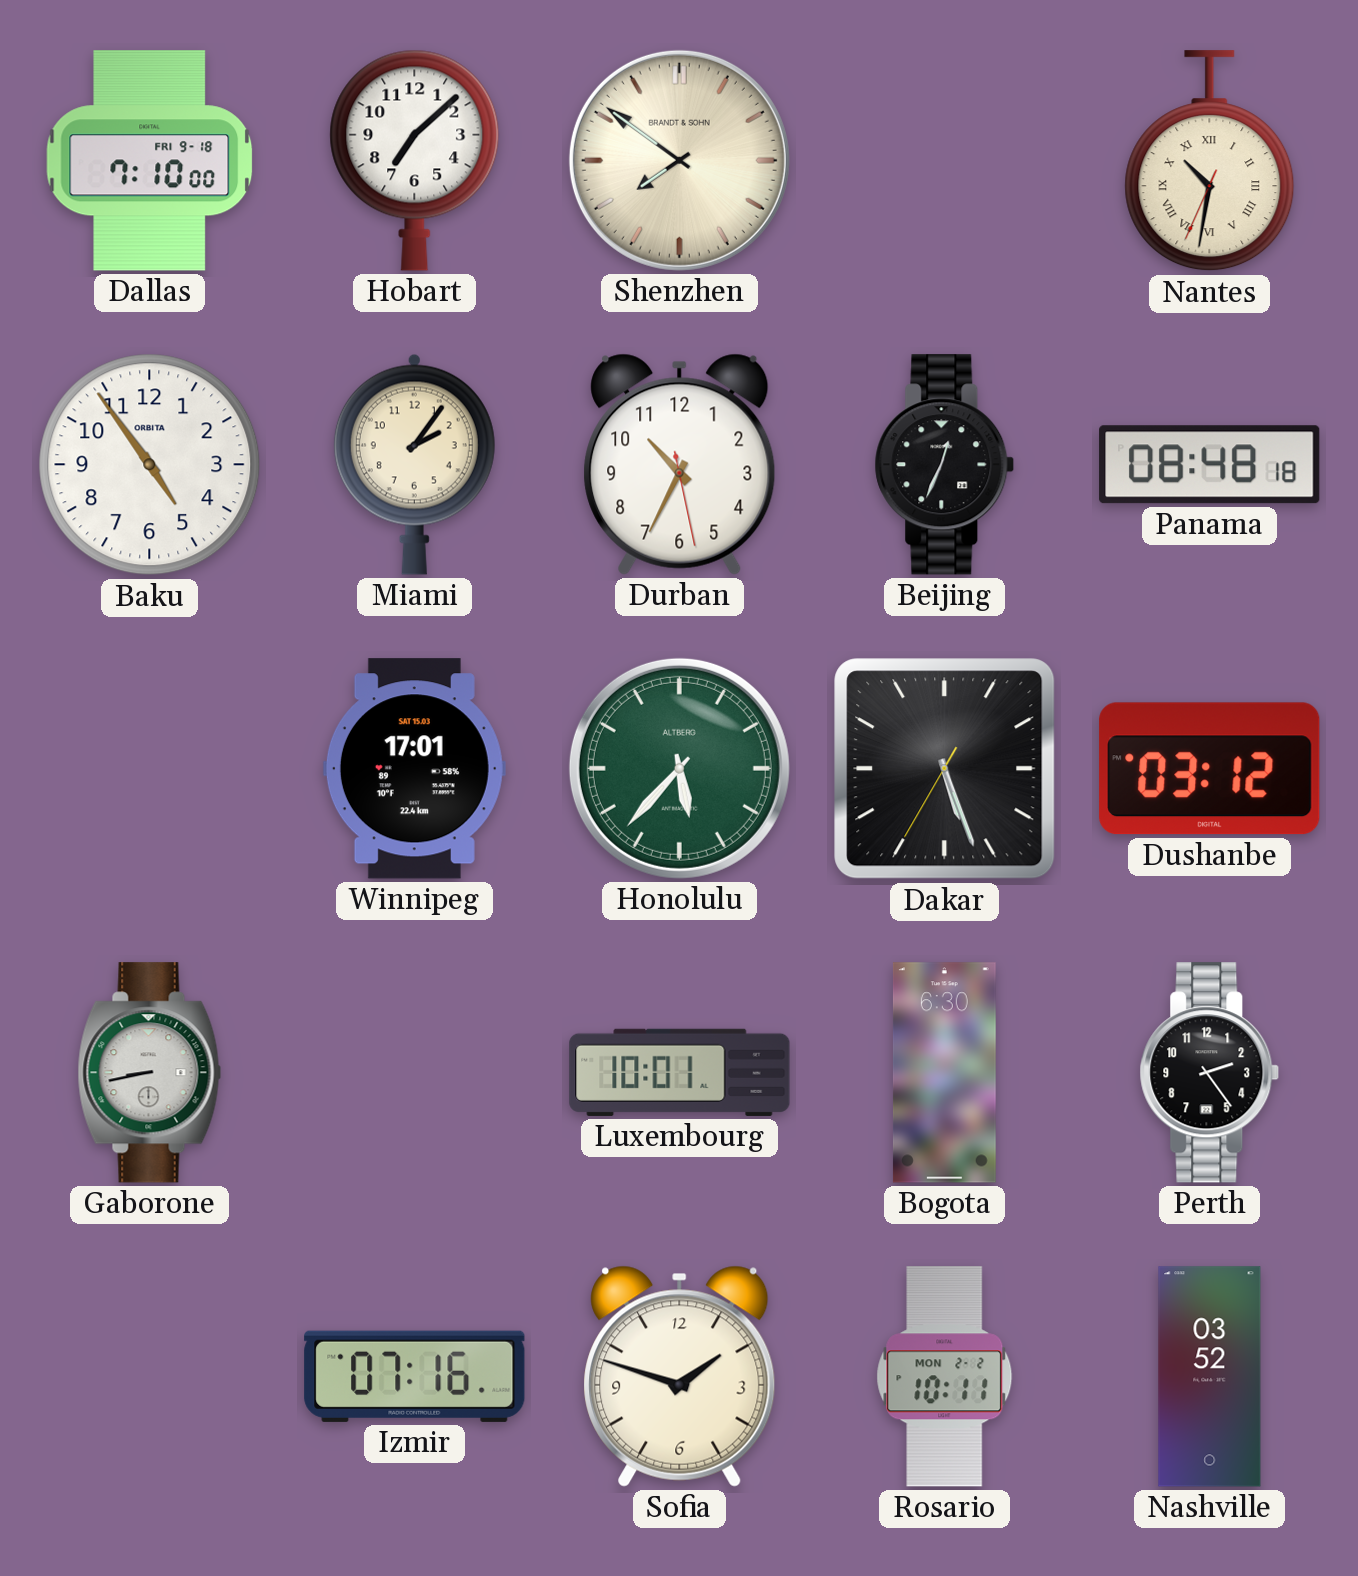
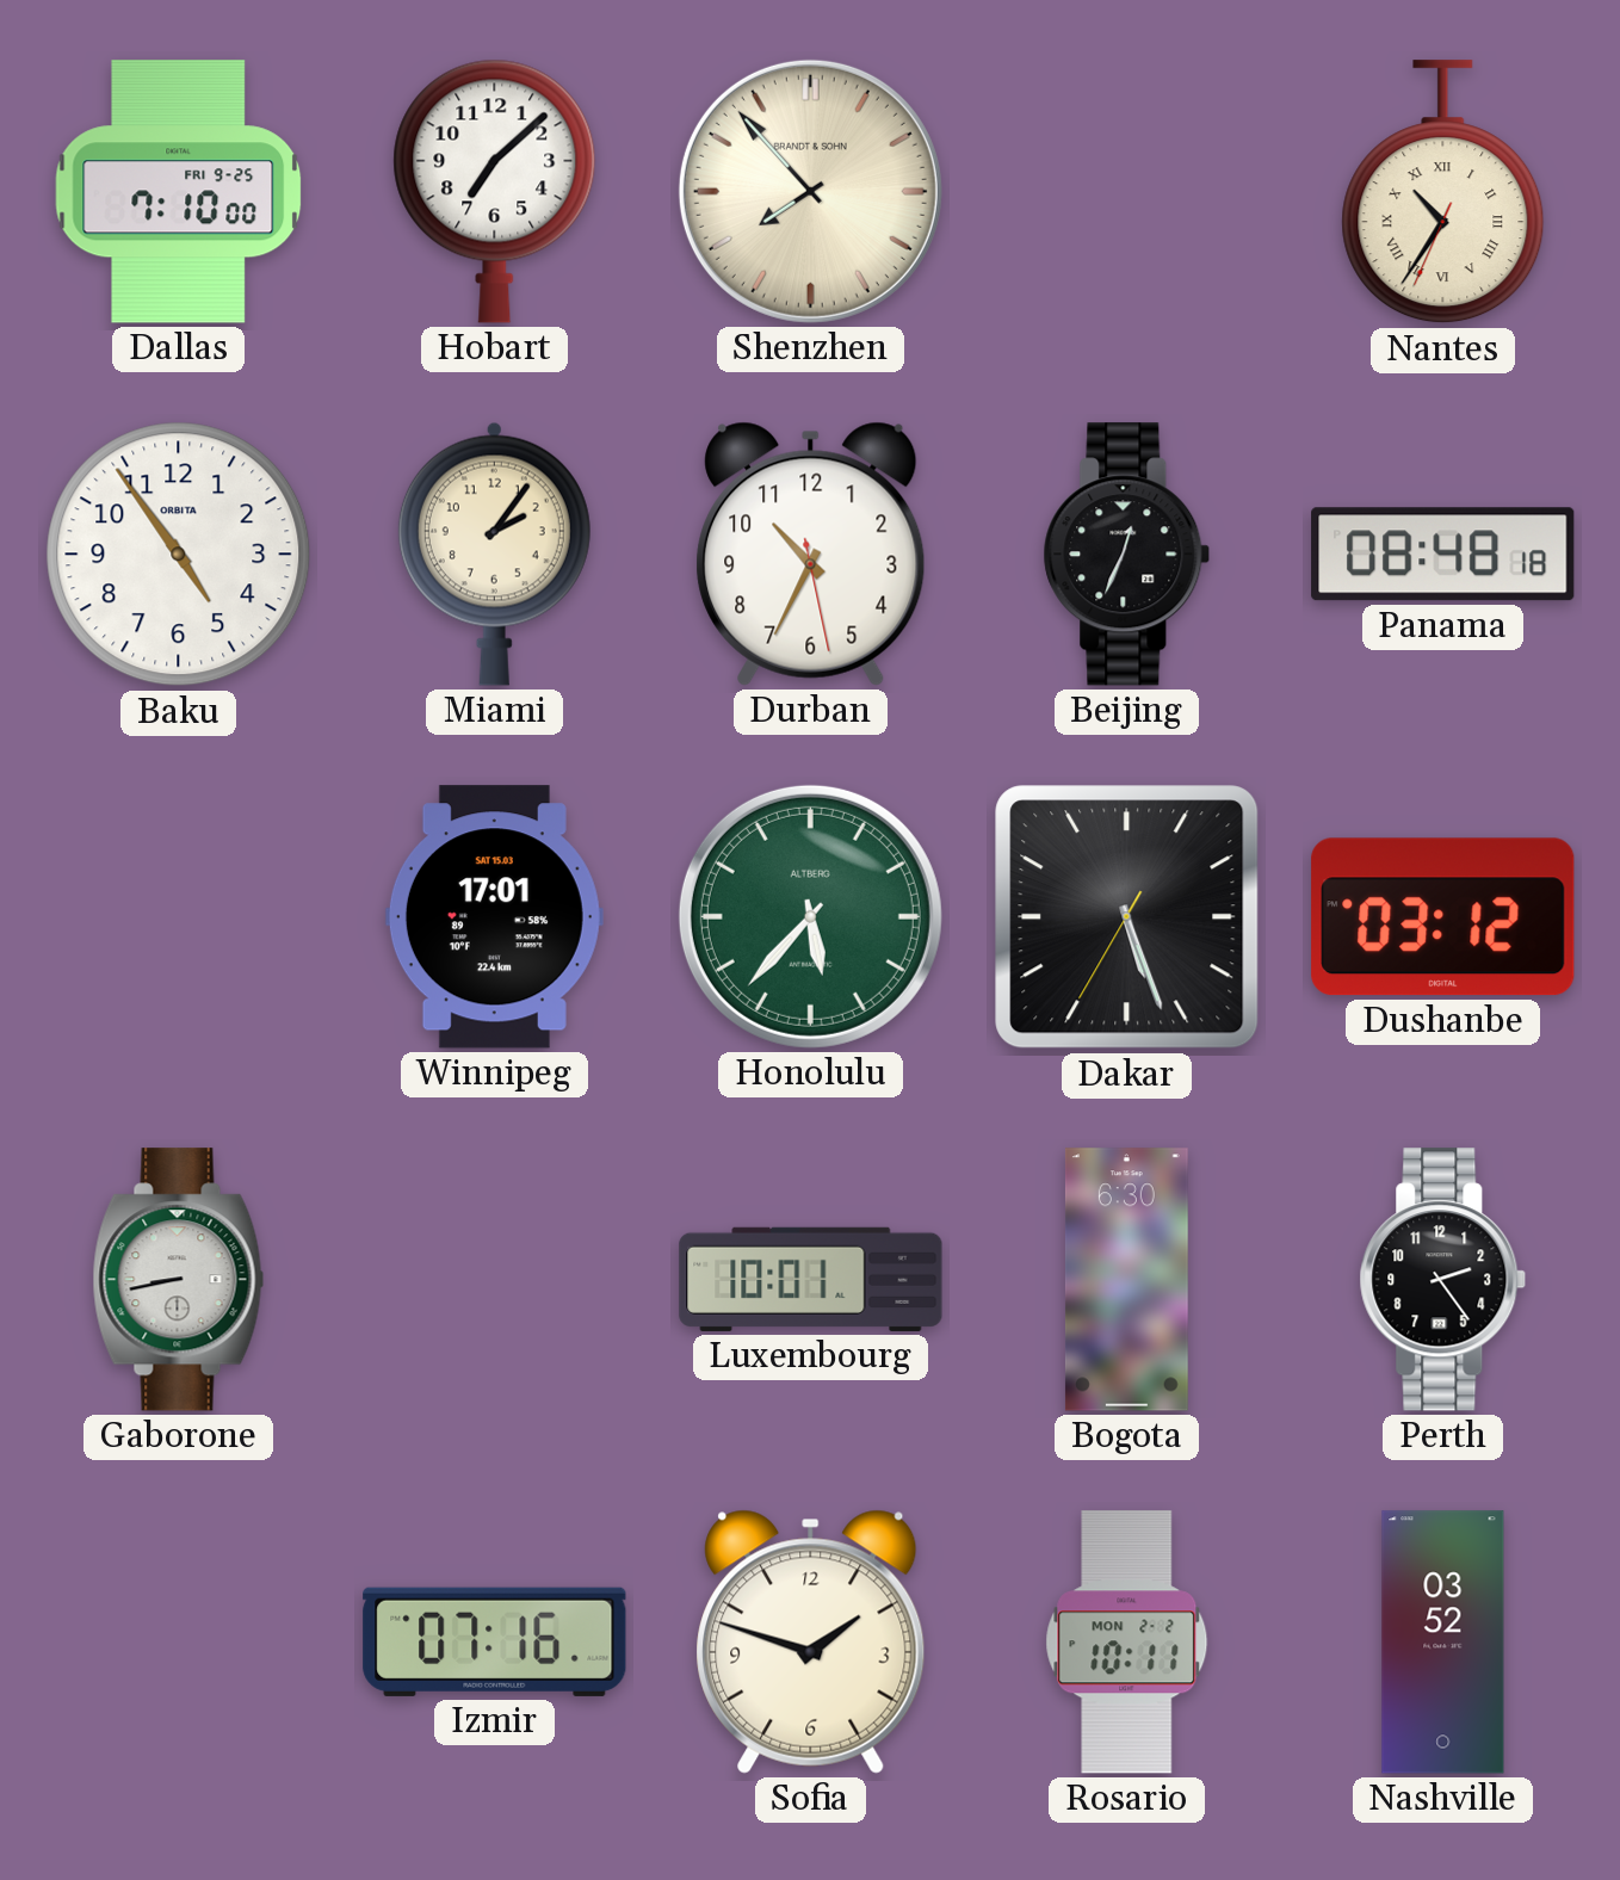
Dallas date: FRI 9-18 -> FRI 9-25
Shenzhen: 7:51 -> 7:53
Nantes: 10:31 -> 10:35
